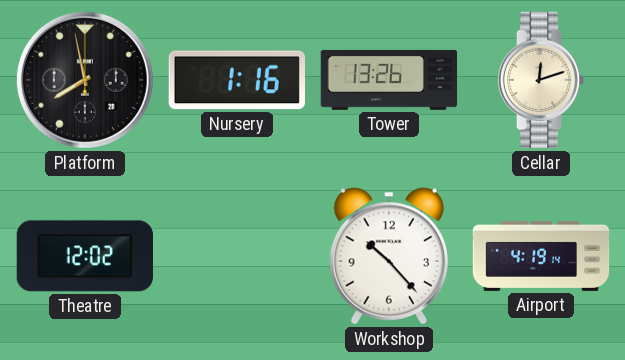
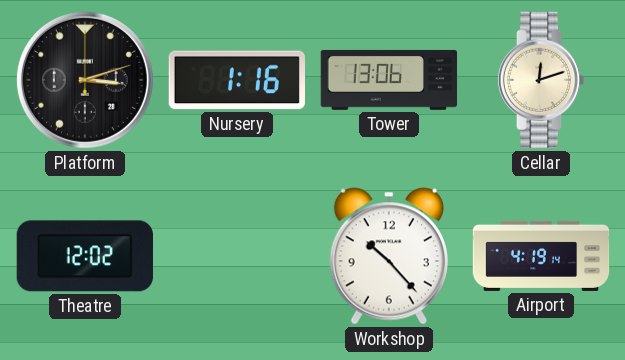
Platform: 7:58 -> 3:12
Tower: 13:26 -> 13:06
